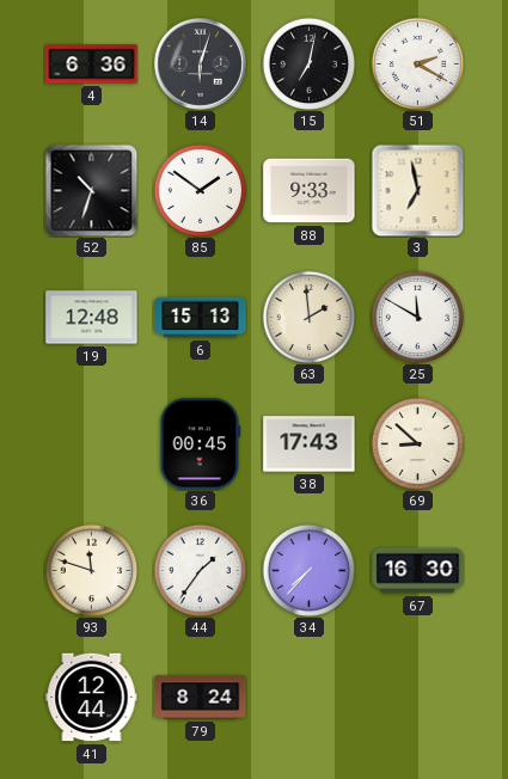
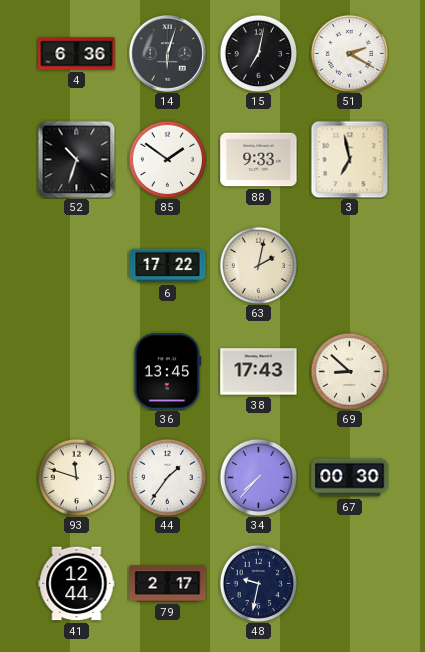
19: 12:48 -> none
6: 15:13 -> 17:22
63: 1:59 -> 2:02
25: 11:50 -> none
36: 00:45 -> 13:45
67: 16:30 -> 00:30
79: 8:24 -> 2:17
48: none -> 9:32
